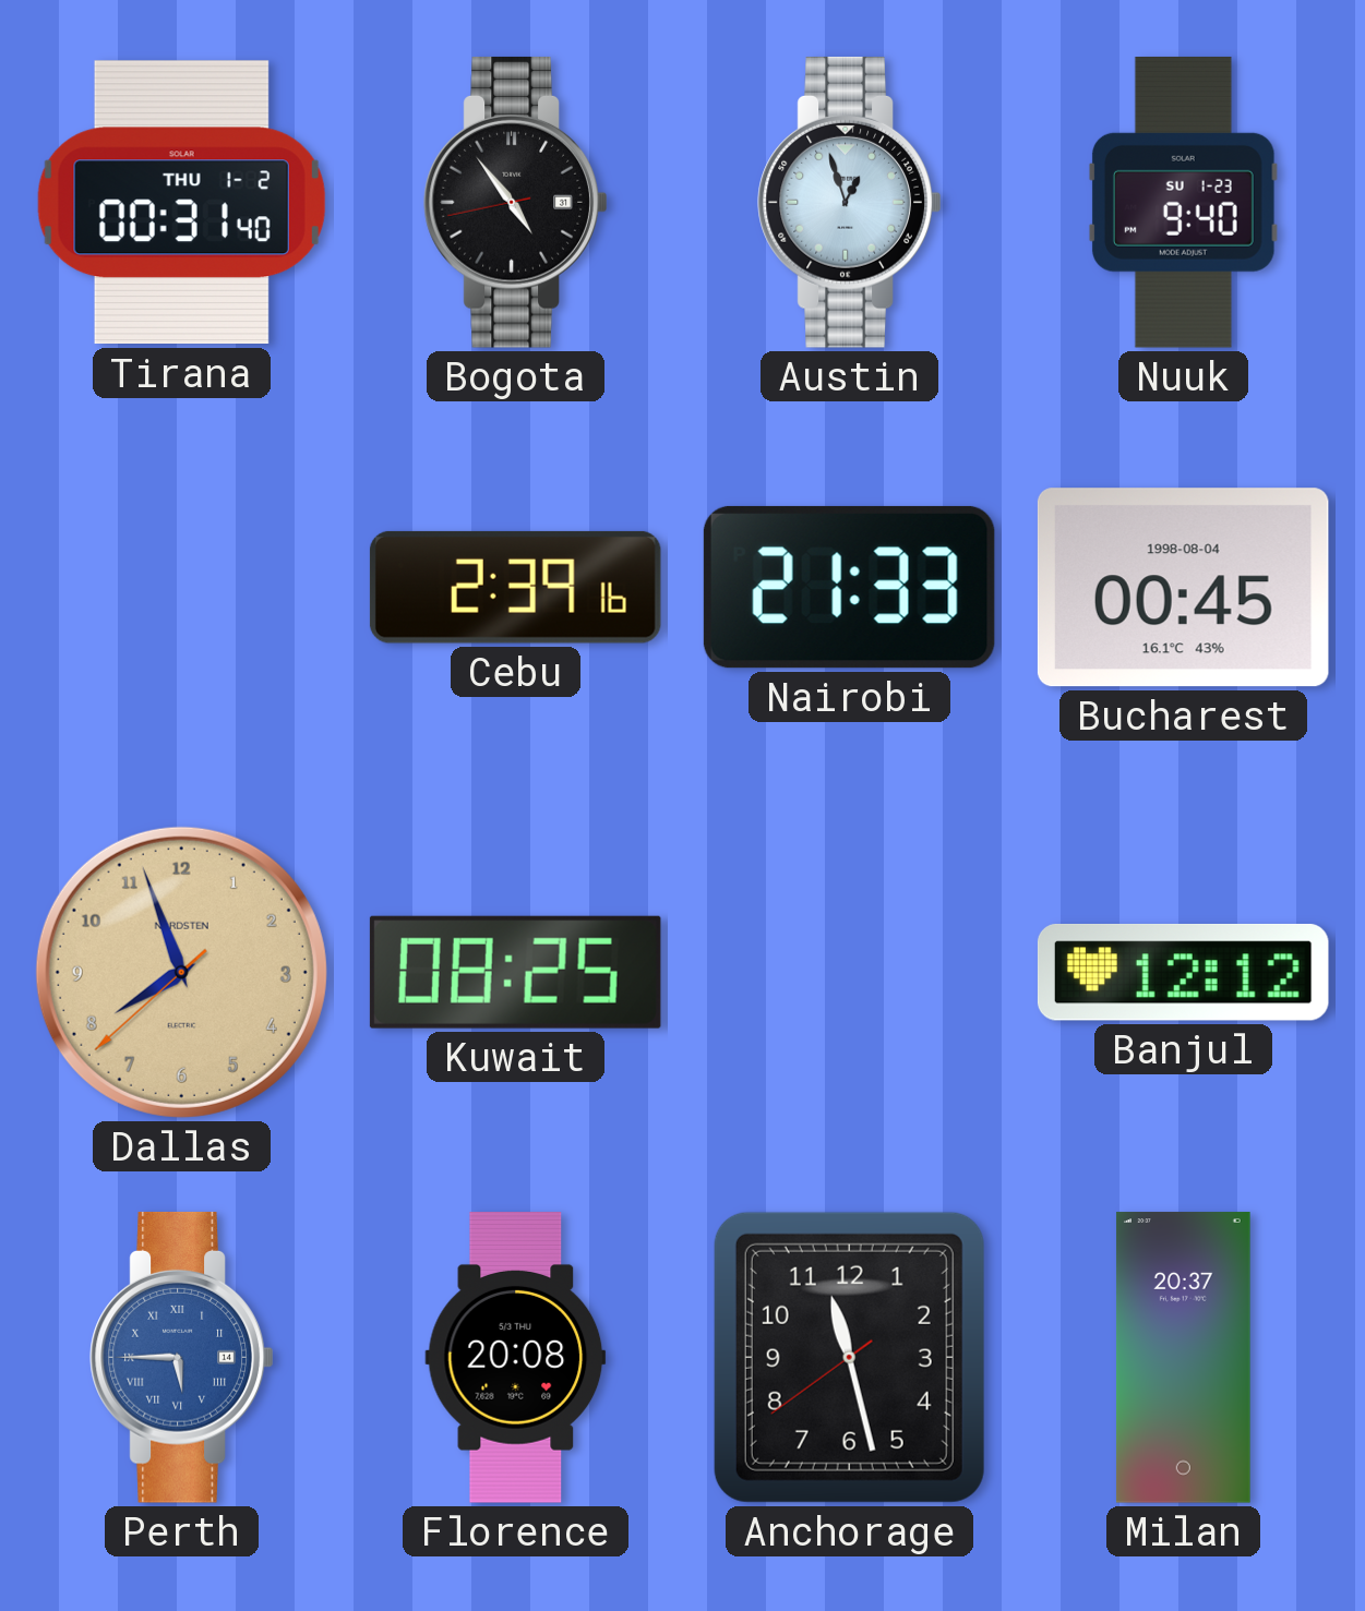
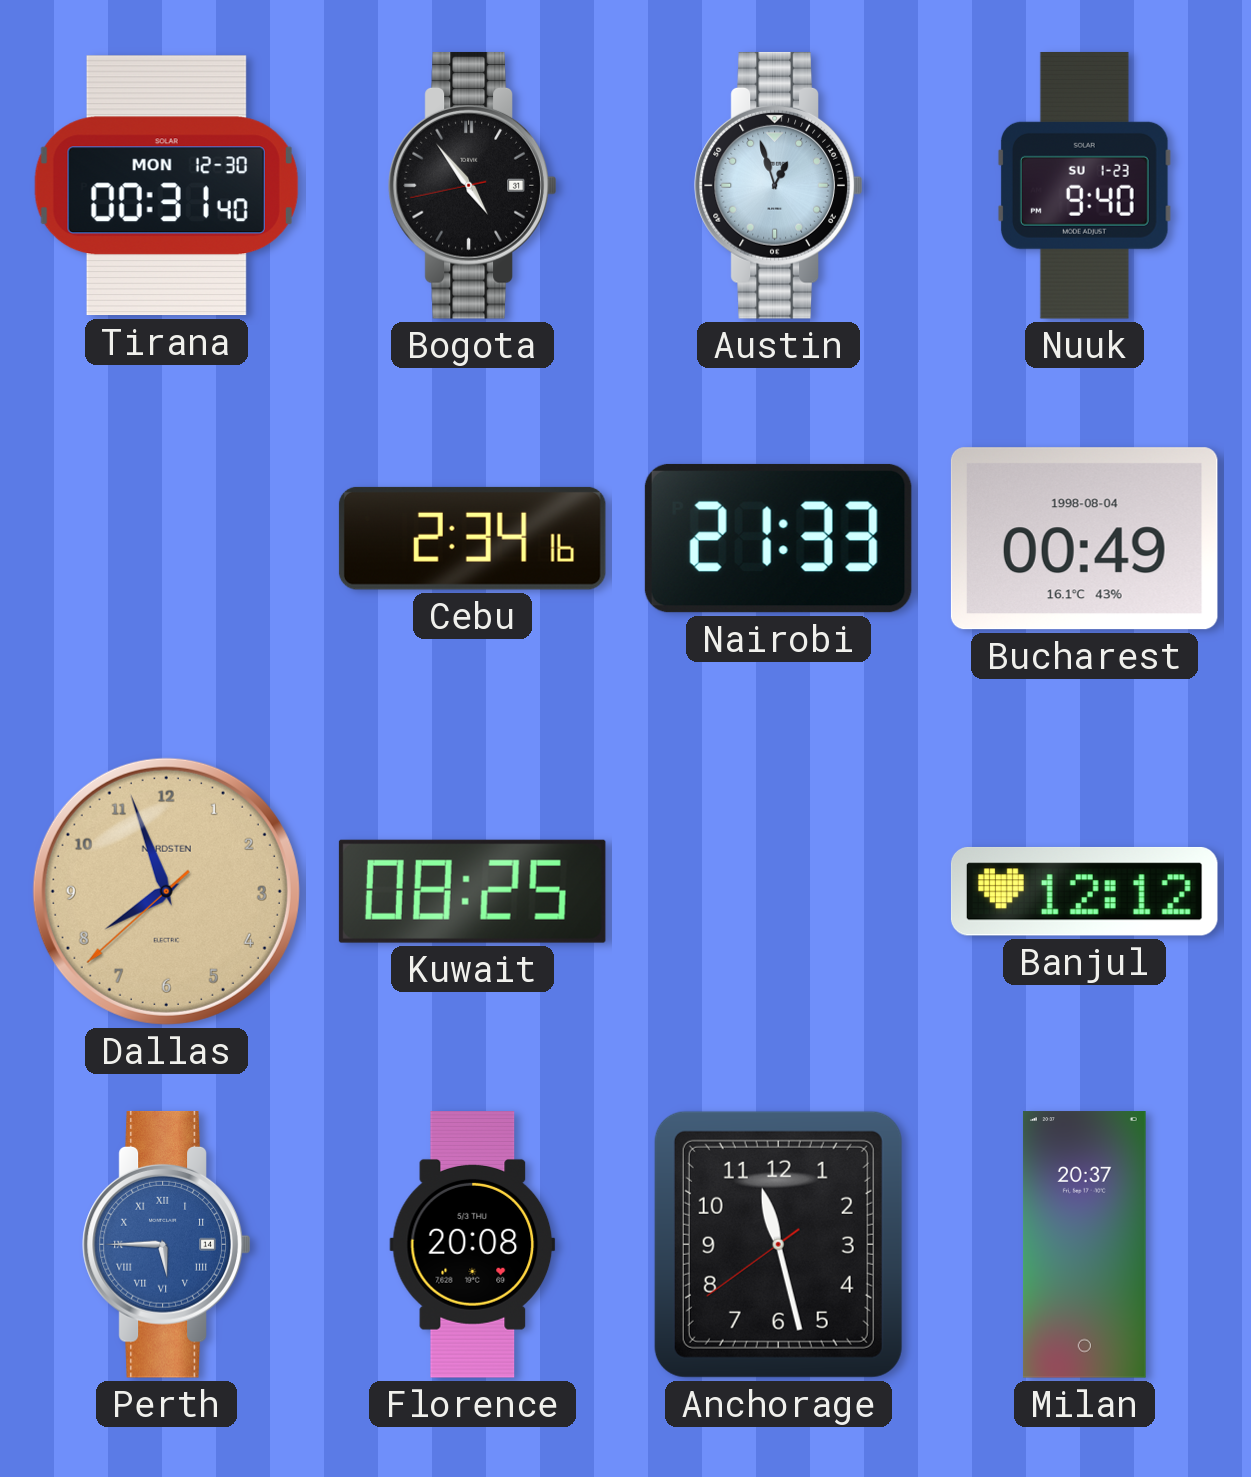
Tirana date: THU 1-2 -> MON 12-30
Cebu: 2:39 -> 2:34
Bucharest: 00:45 -> 00:49
